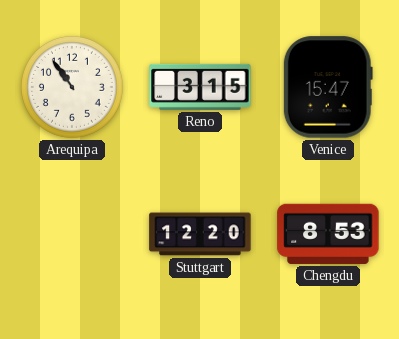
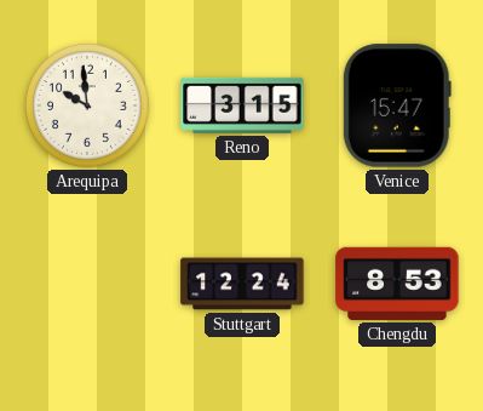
Arequipa: 10:54 -> 9:59
Stuttgart: 12:20 -> 12:24
